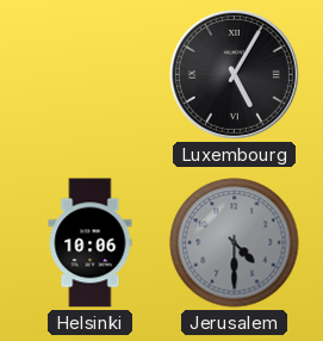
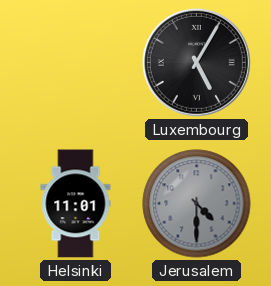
Helsinki: 10:06 -> 11:01
